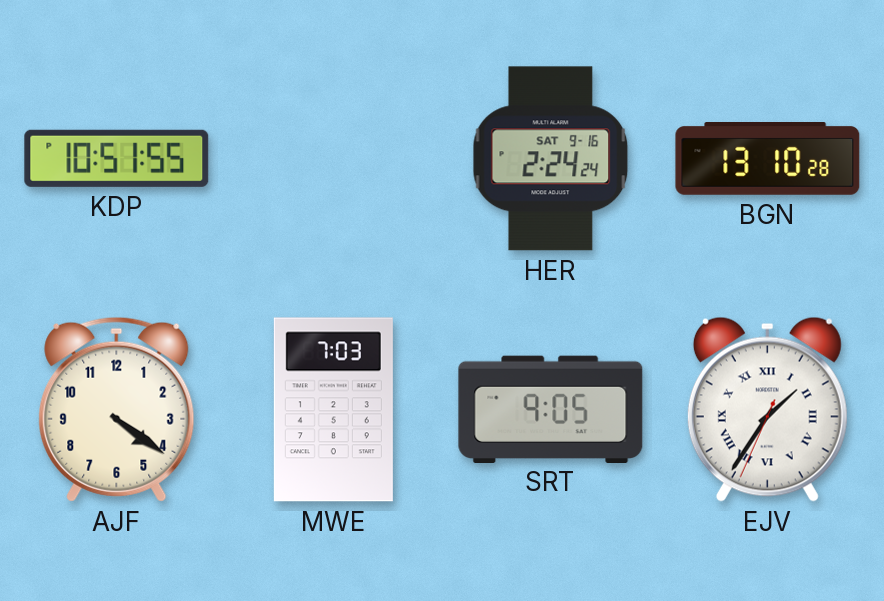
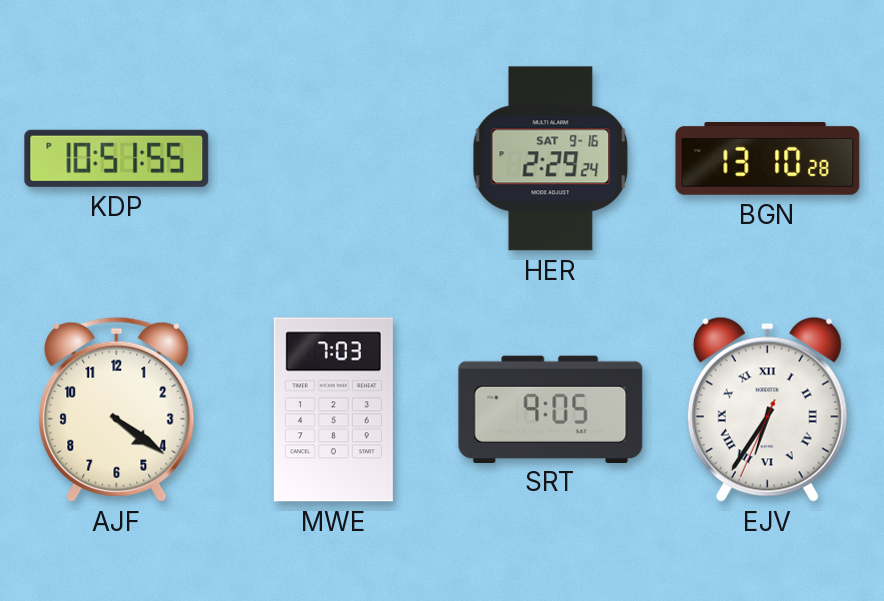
HER: 2:24 -> 2:29
EJV: 1:35 -> 6:35
